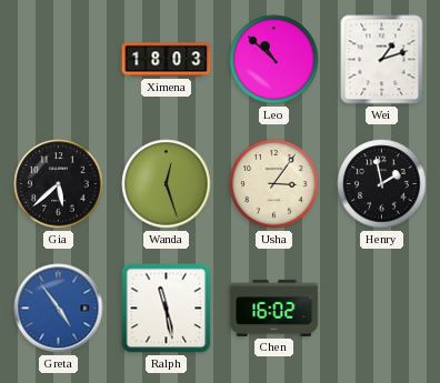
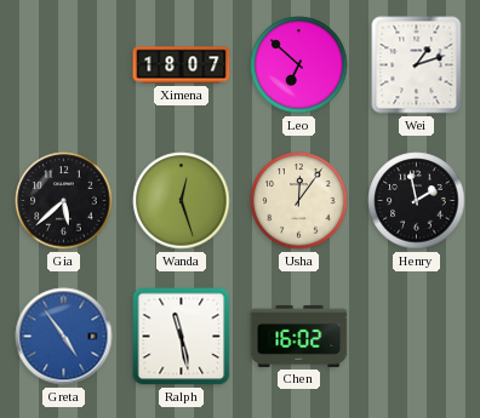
Ximena: 18:03 -> 18:07
Leo: 10:52 -> 6:52
Usha: 3:06 -> 12:06
